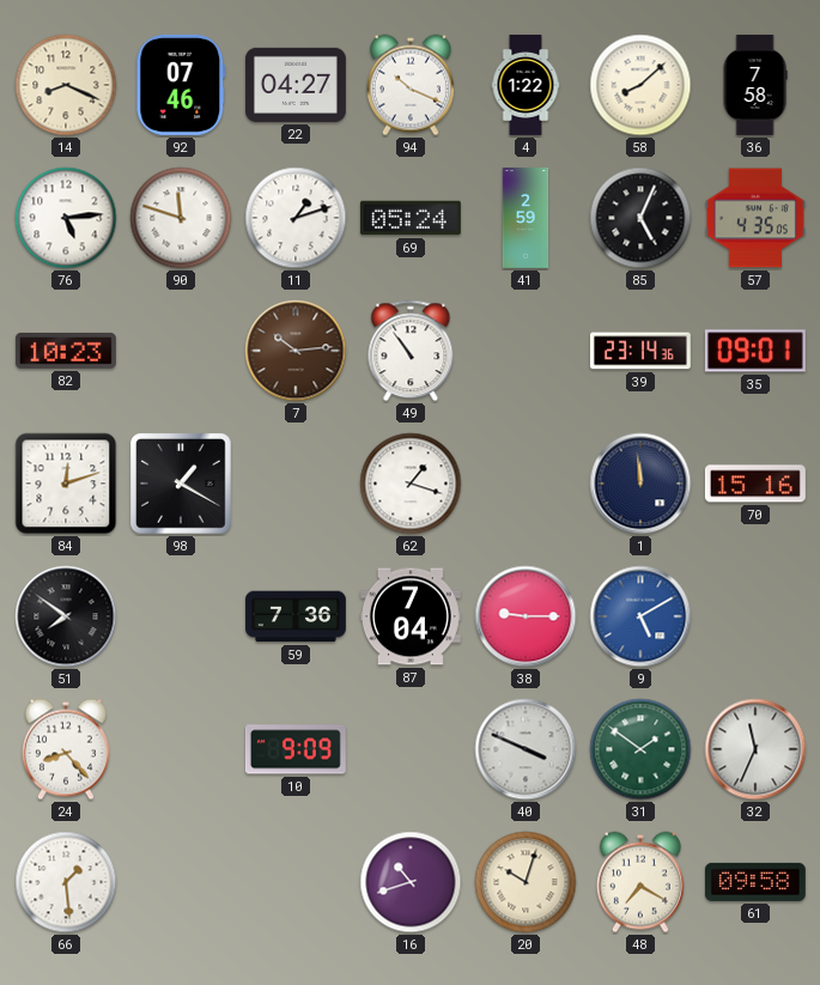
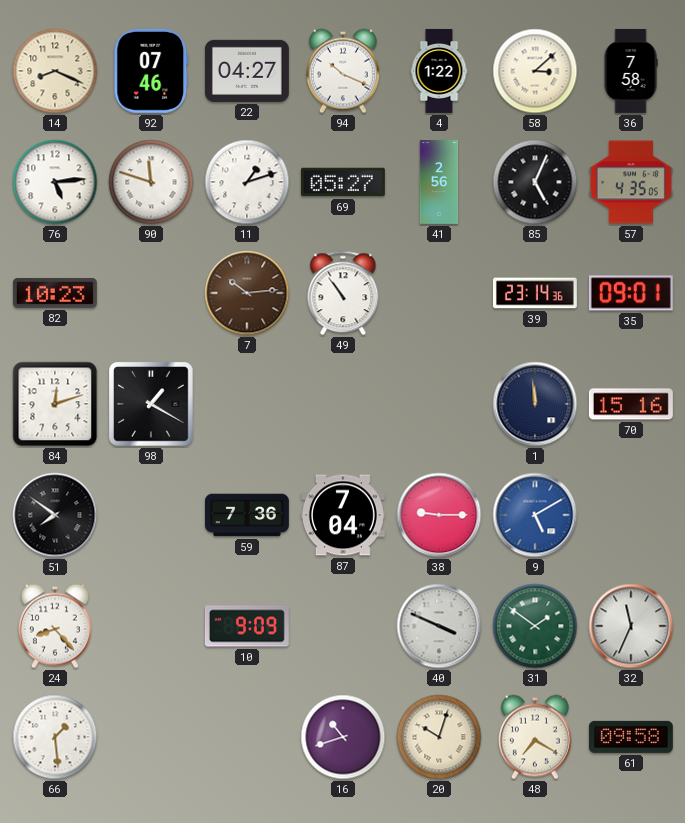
58: 8:08 -> 3:08
69: 05:24 -> 05:27
41: 2:59 -> 2:56
62: 1:18 -> none
